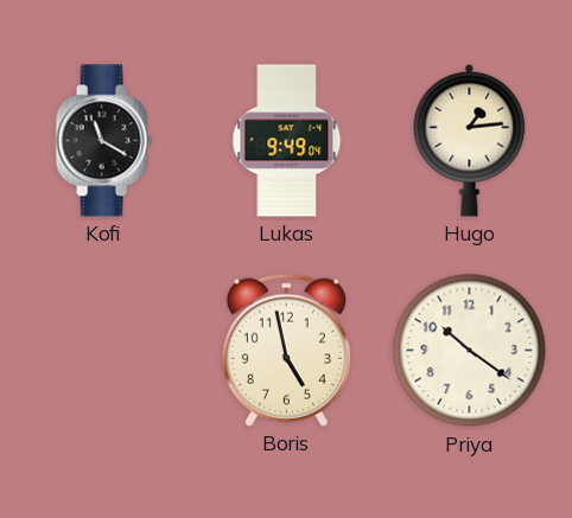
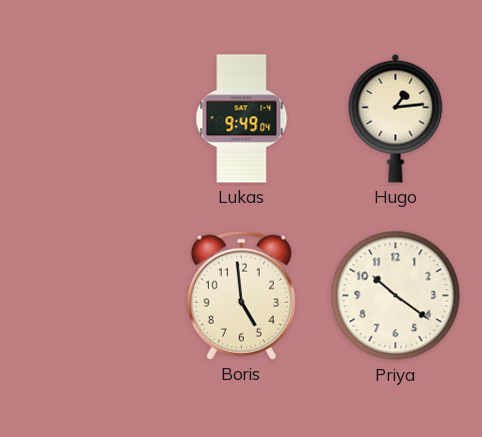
Kofi: 11:20 -> none
Boris: 4:58 -> 4:59
